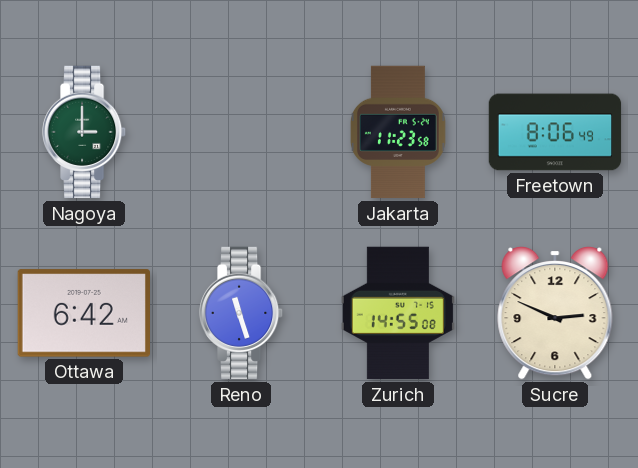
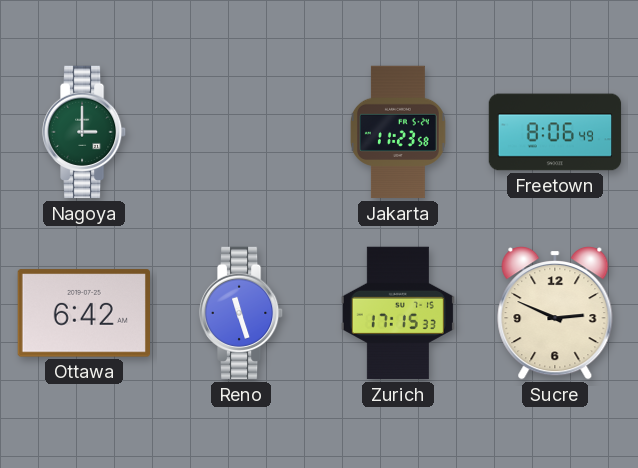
Zurich: 14:55 -> 17:15
